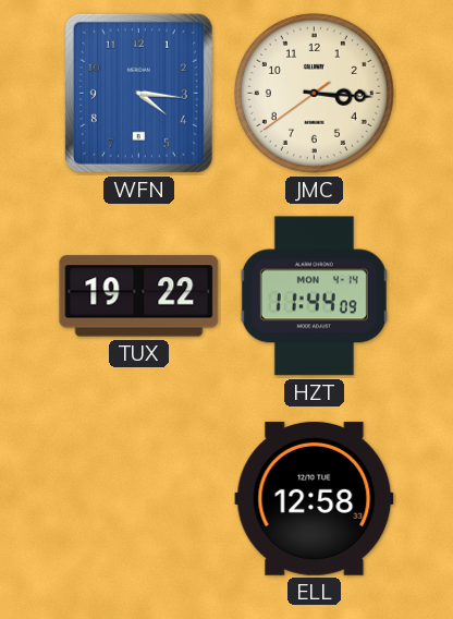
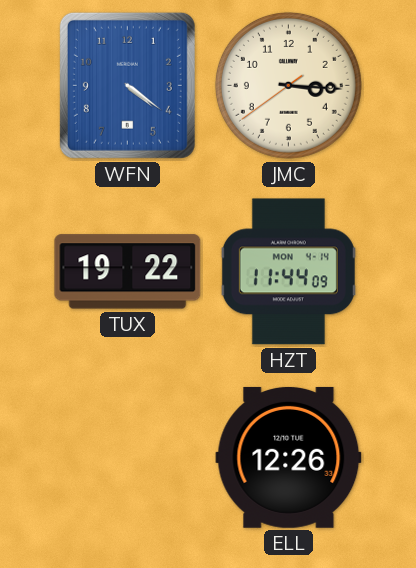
WFN: 4:16 -> 4:21
ELL: 12:58 -> 12:26
